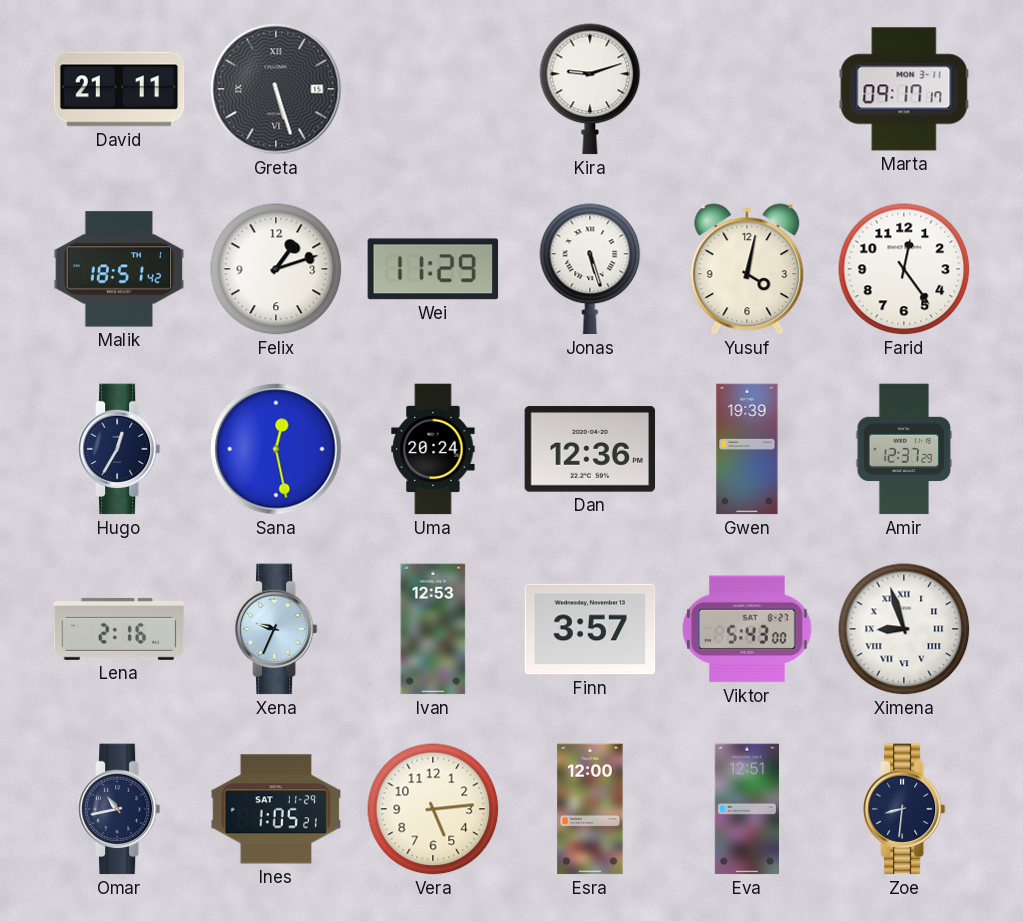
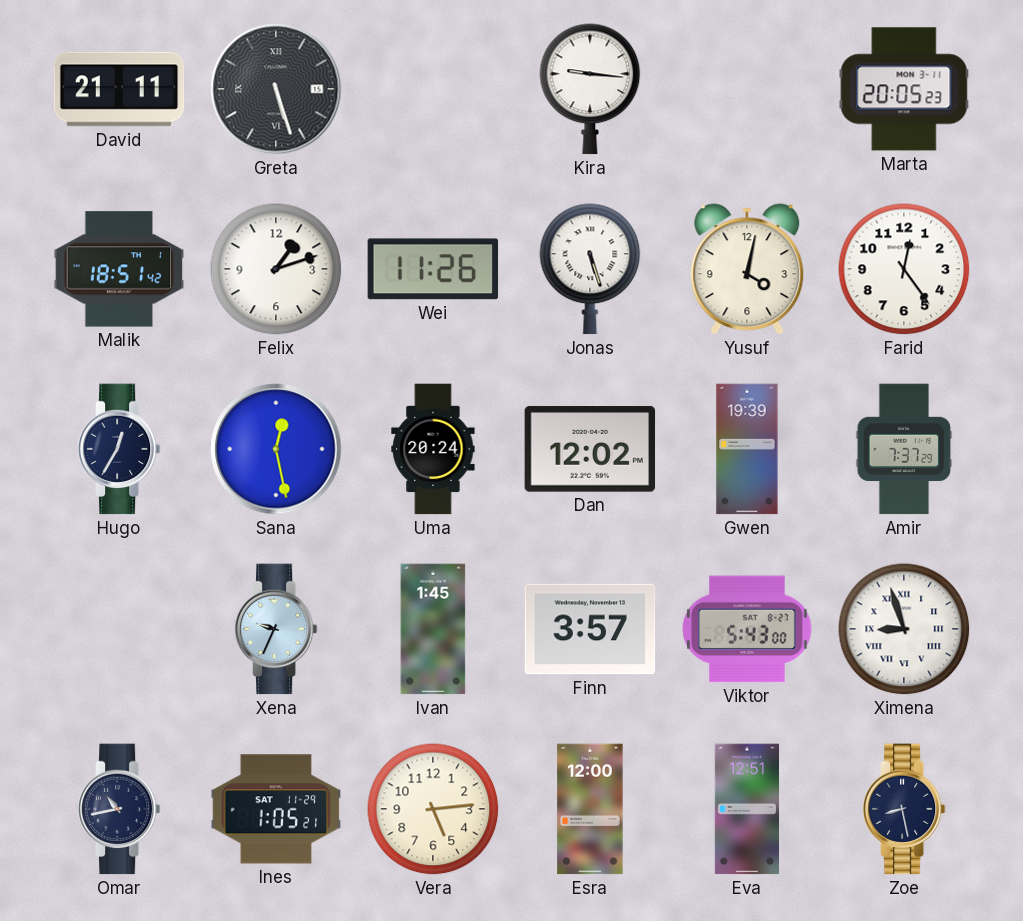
Kira: 9:12 -> 9:16
Marta: 09:17 -> 20:05
Wei: 11:29 -> 11:26
Dan: 12:36 -> 12:02
Amir: 12:37 -> 7:37
Lena: 2:16 -> none
Ivan: 12:53 -> 1:45
Zoe: 8:31 -> 8:28
